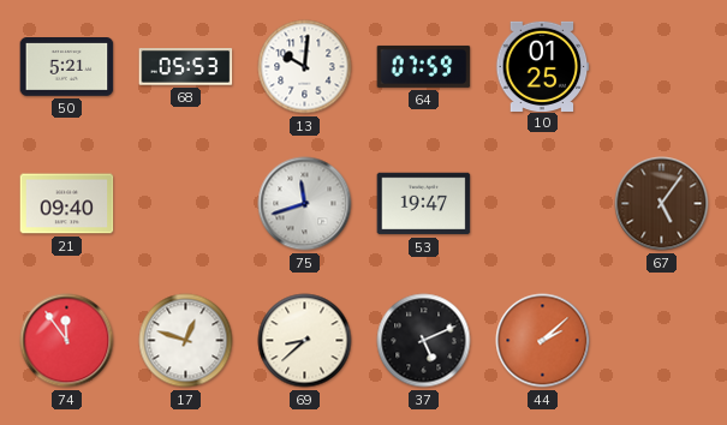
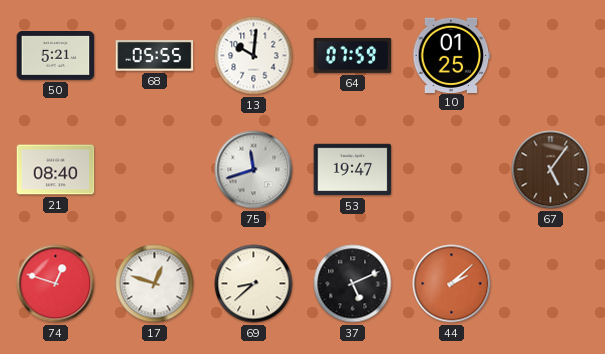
68: 05:53 -> 05:55
21: 09:40 -> 08:40
74: 11:54 -> 12:48
